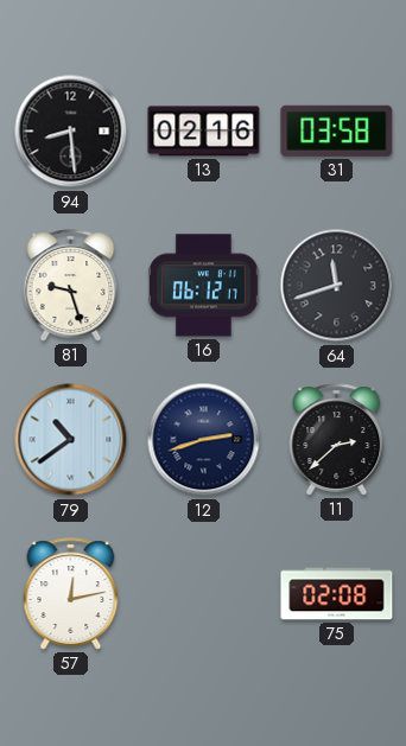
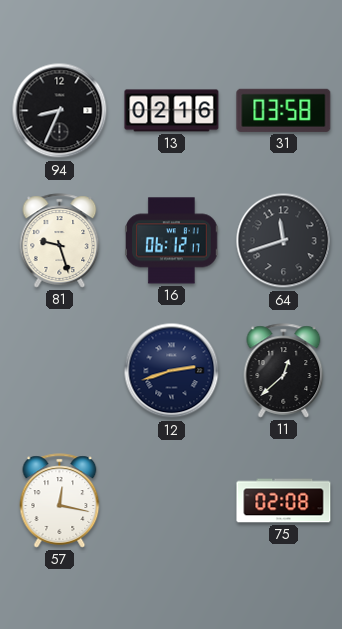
94: 8:29 -> 8:34
79: 10:39 -> none
11: 2:38 -> 12:38
57: 12:13 -> 12:17
